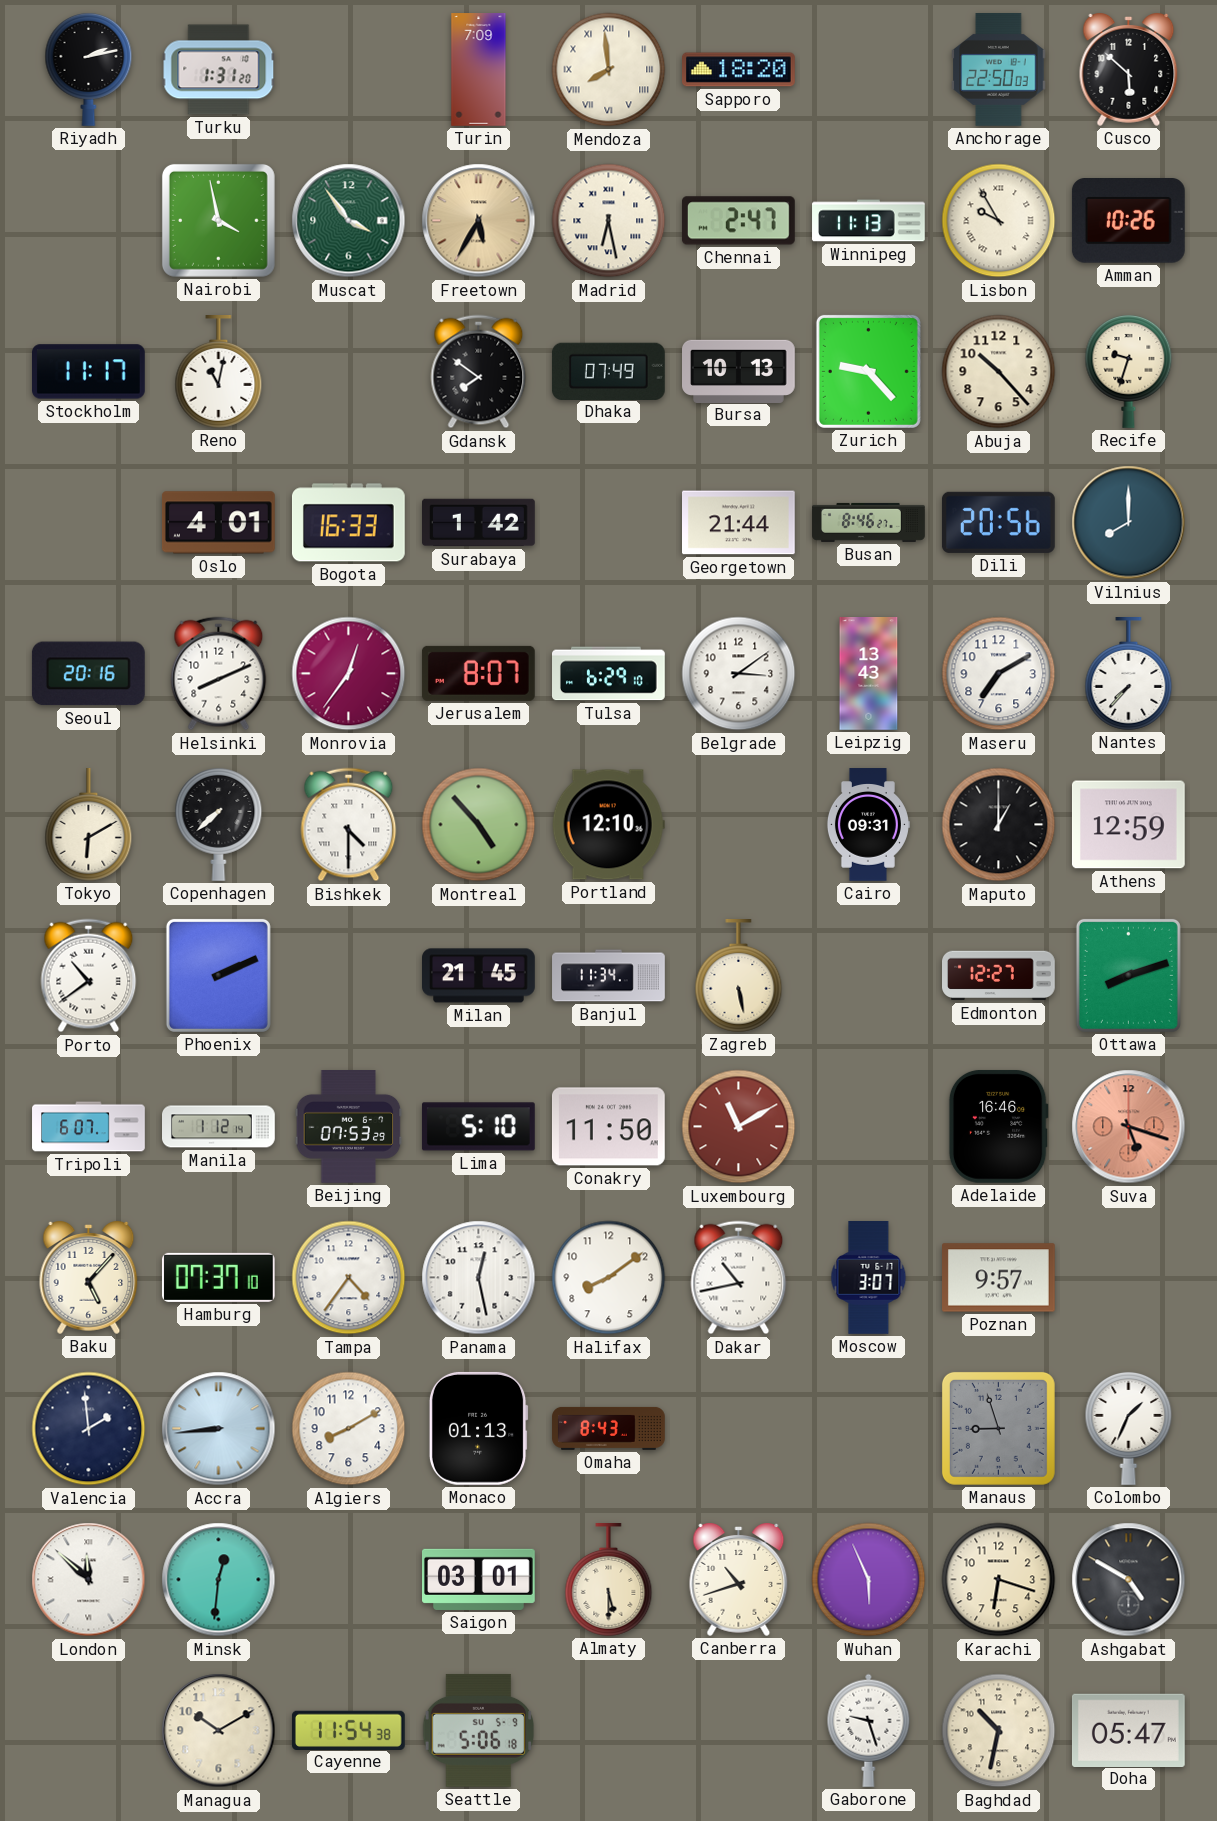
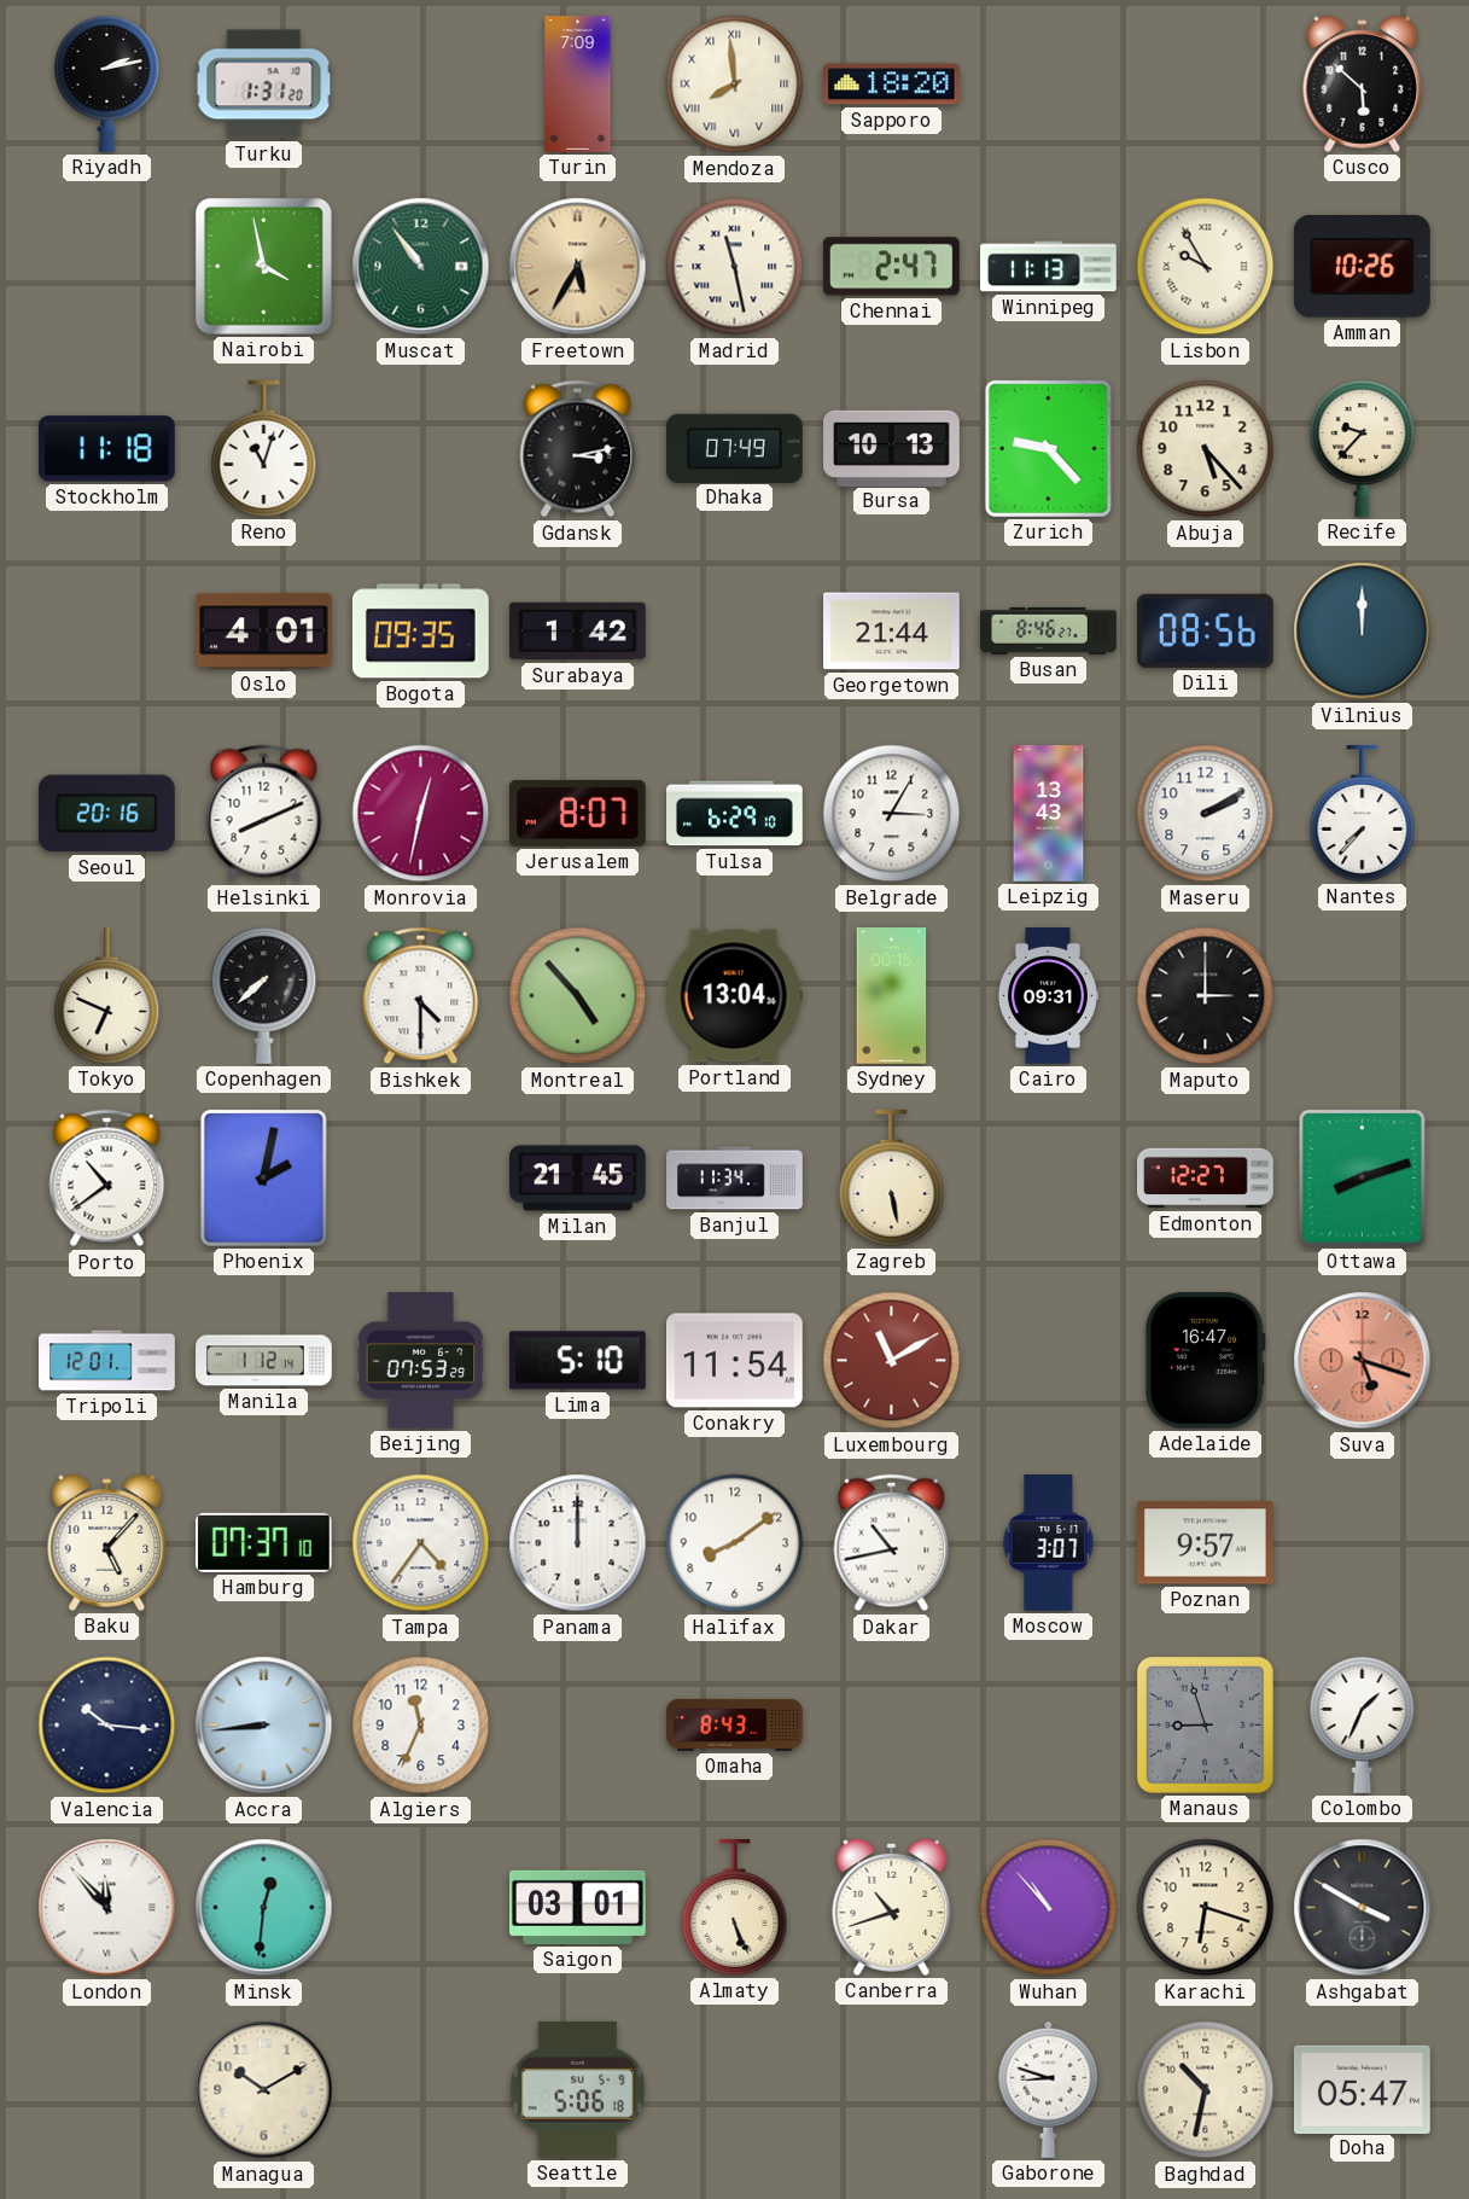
Anchorage: 22:50 -> none
Muscat: 3:54 -> 10:54
Madrid: 6:28 -> 11:28
Stockholm: 11:17 -> 11:18
Reno: 11:02 -> 11:03
Gdansk: 7:51 -> 3:13
Abuja: 10:23 -> 5:23
Recife: 9:33 -> 9:37
Bogota: 16:33 -> 09:35
Dili: 20:56 -> 08:56
Vilnius: 8:00 -> 12:00
Monrovia: 12:36 -> 12:32
Belgrade: 3:09 -> 3:05
Maseru: 7:10 -> 2:10
Tokyo: 6:10 -> 6:49
Portland: 12:10 -> 13:04
Sydney: none -> 00:15
Maputo: 1:00 -> 3:00
Athens: 12:59 -> none
Phoenix: 2:11 -> 2:02
Tripoli: 6:07 -> 12:01
Conakry: 11:50 -> 11:54
Adelaide: 16:46 -> 16:47
Panama: 12:28 -> 12:00
Valencia: 1:59 -> 10:16
Algiers: 8:10 -> 11:34
Monaco: 01:13 -> none
London: 11:52 -> 11:53
Almaty: 5:30 -> 5:26
Wuhan: 5:56 -> 10:53
Ashgabat: 4:50 -> 3:50
Cayenne: 11:54 -> none
Gaborone: 9:27 -> 8:48
